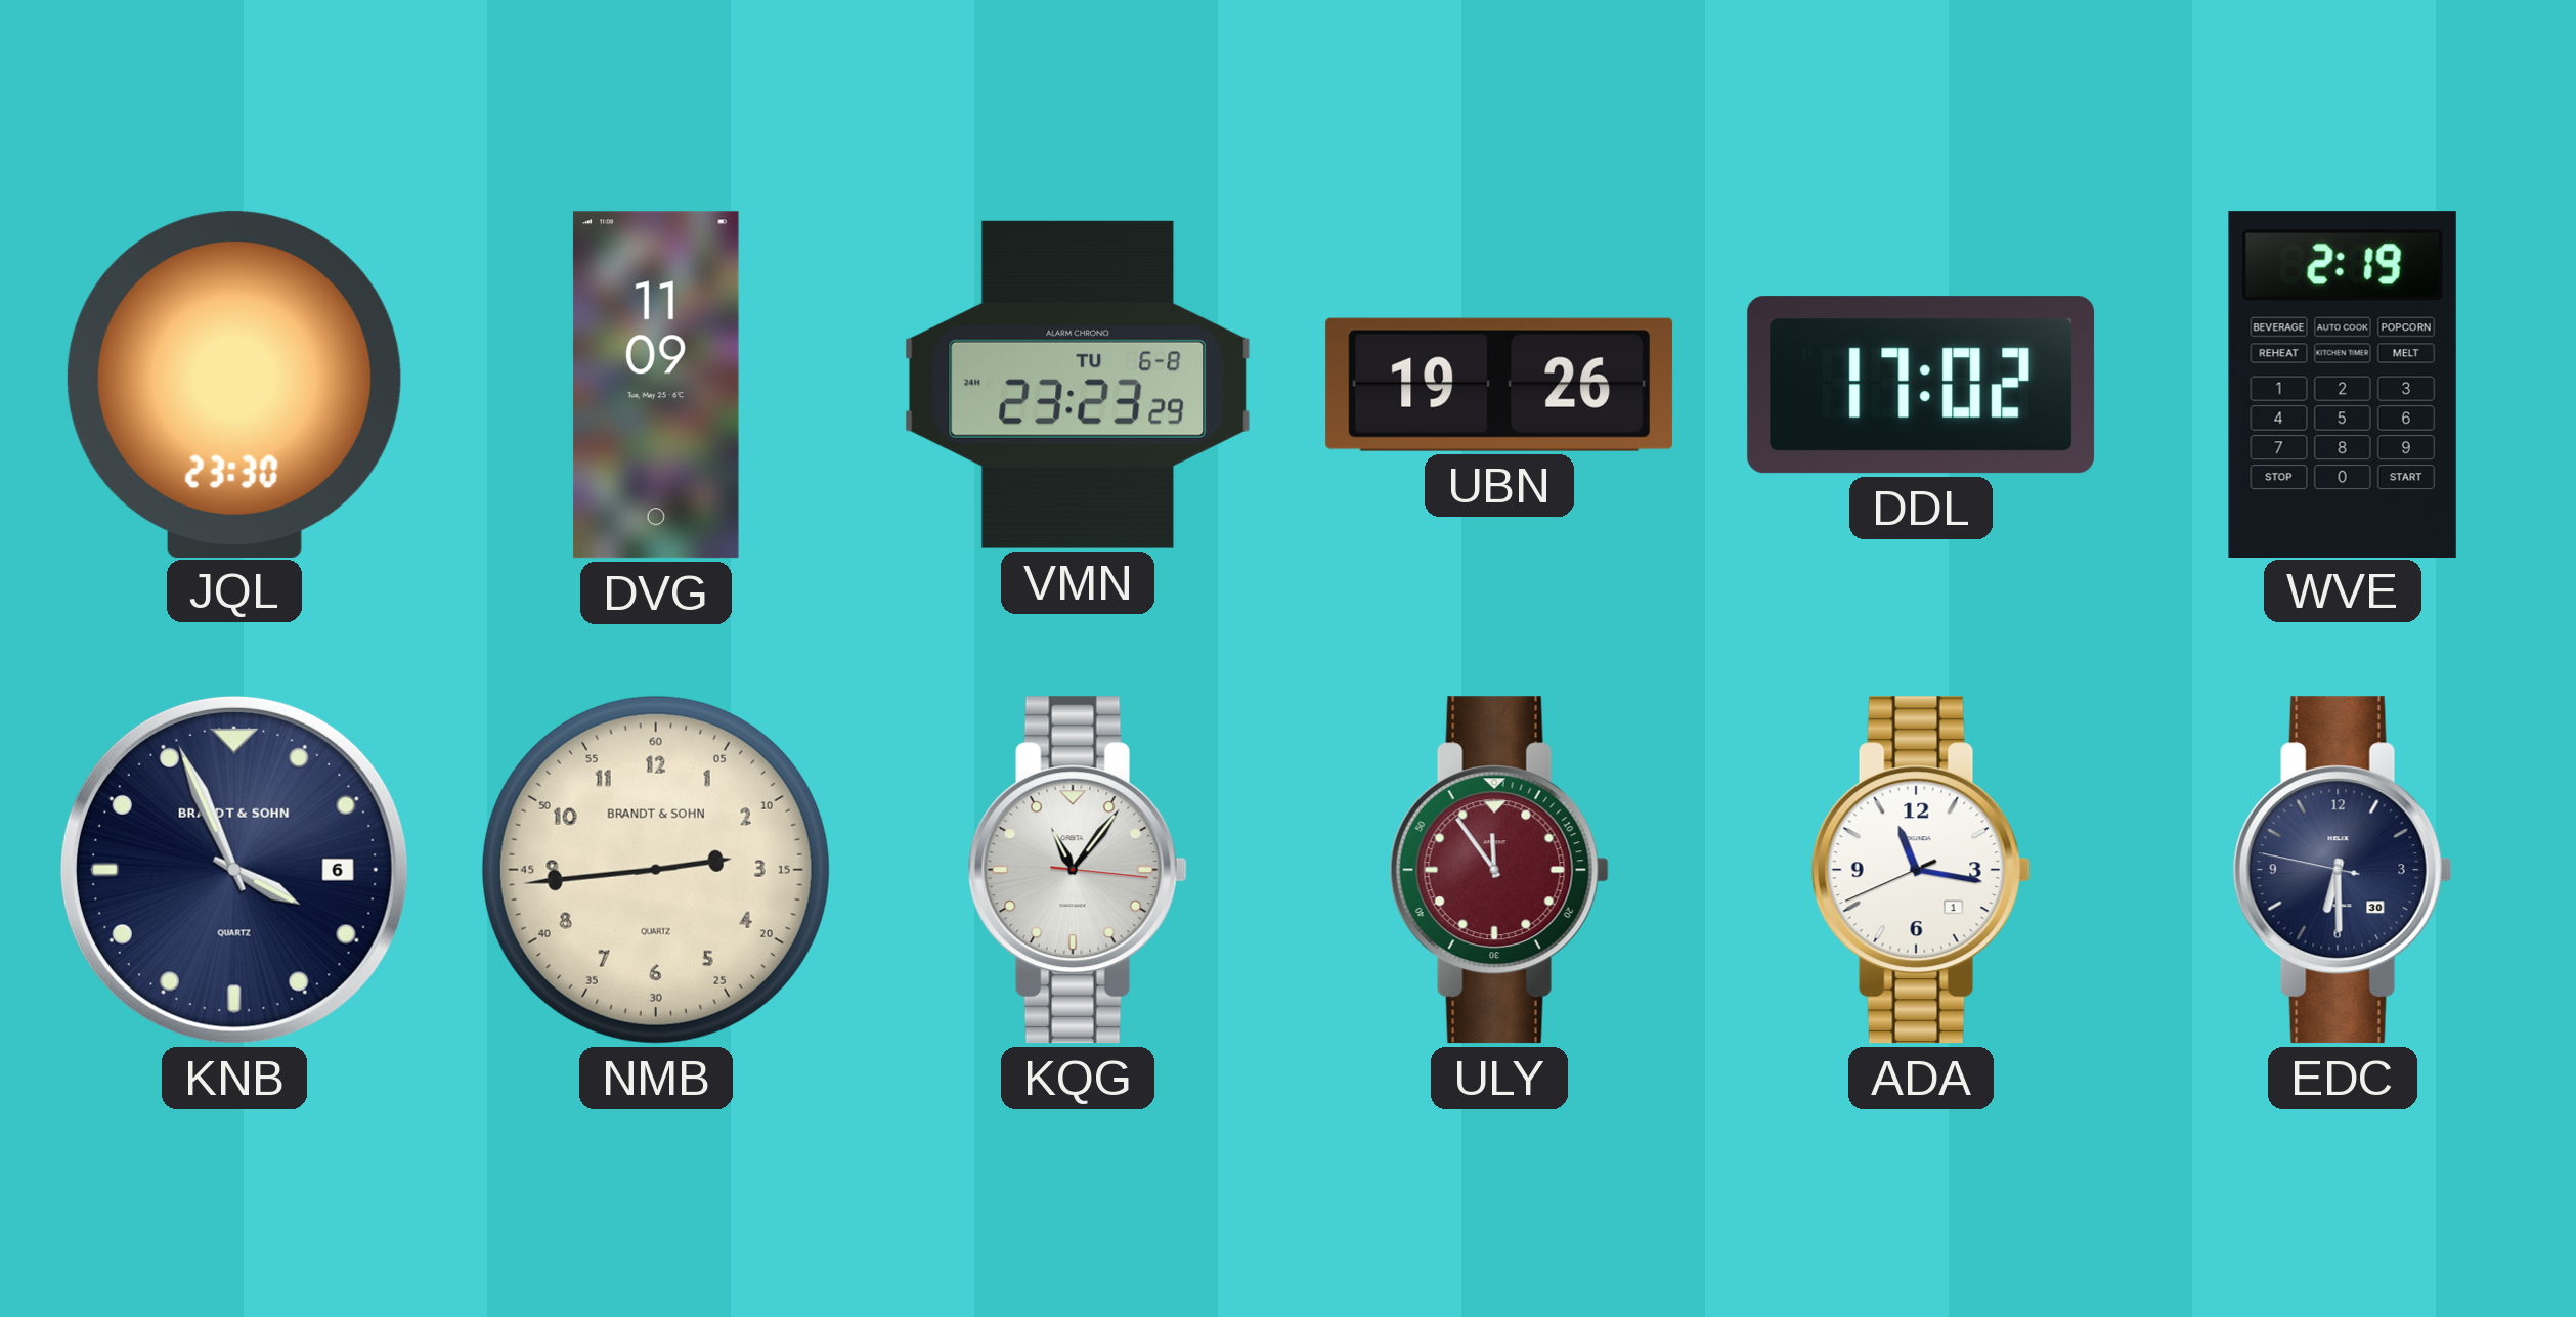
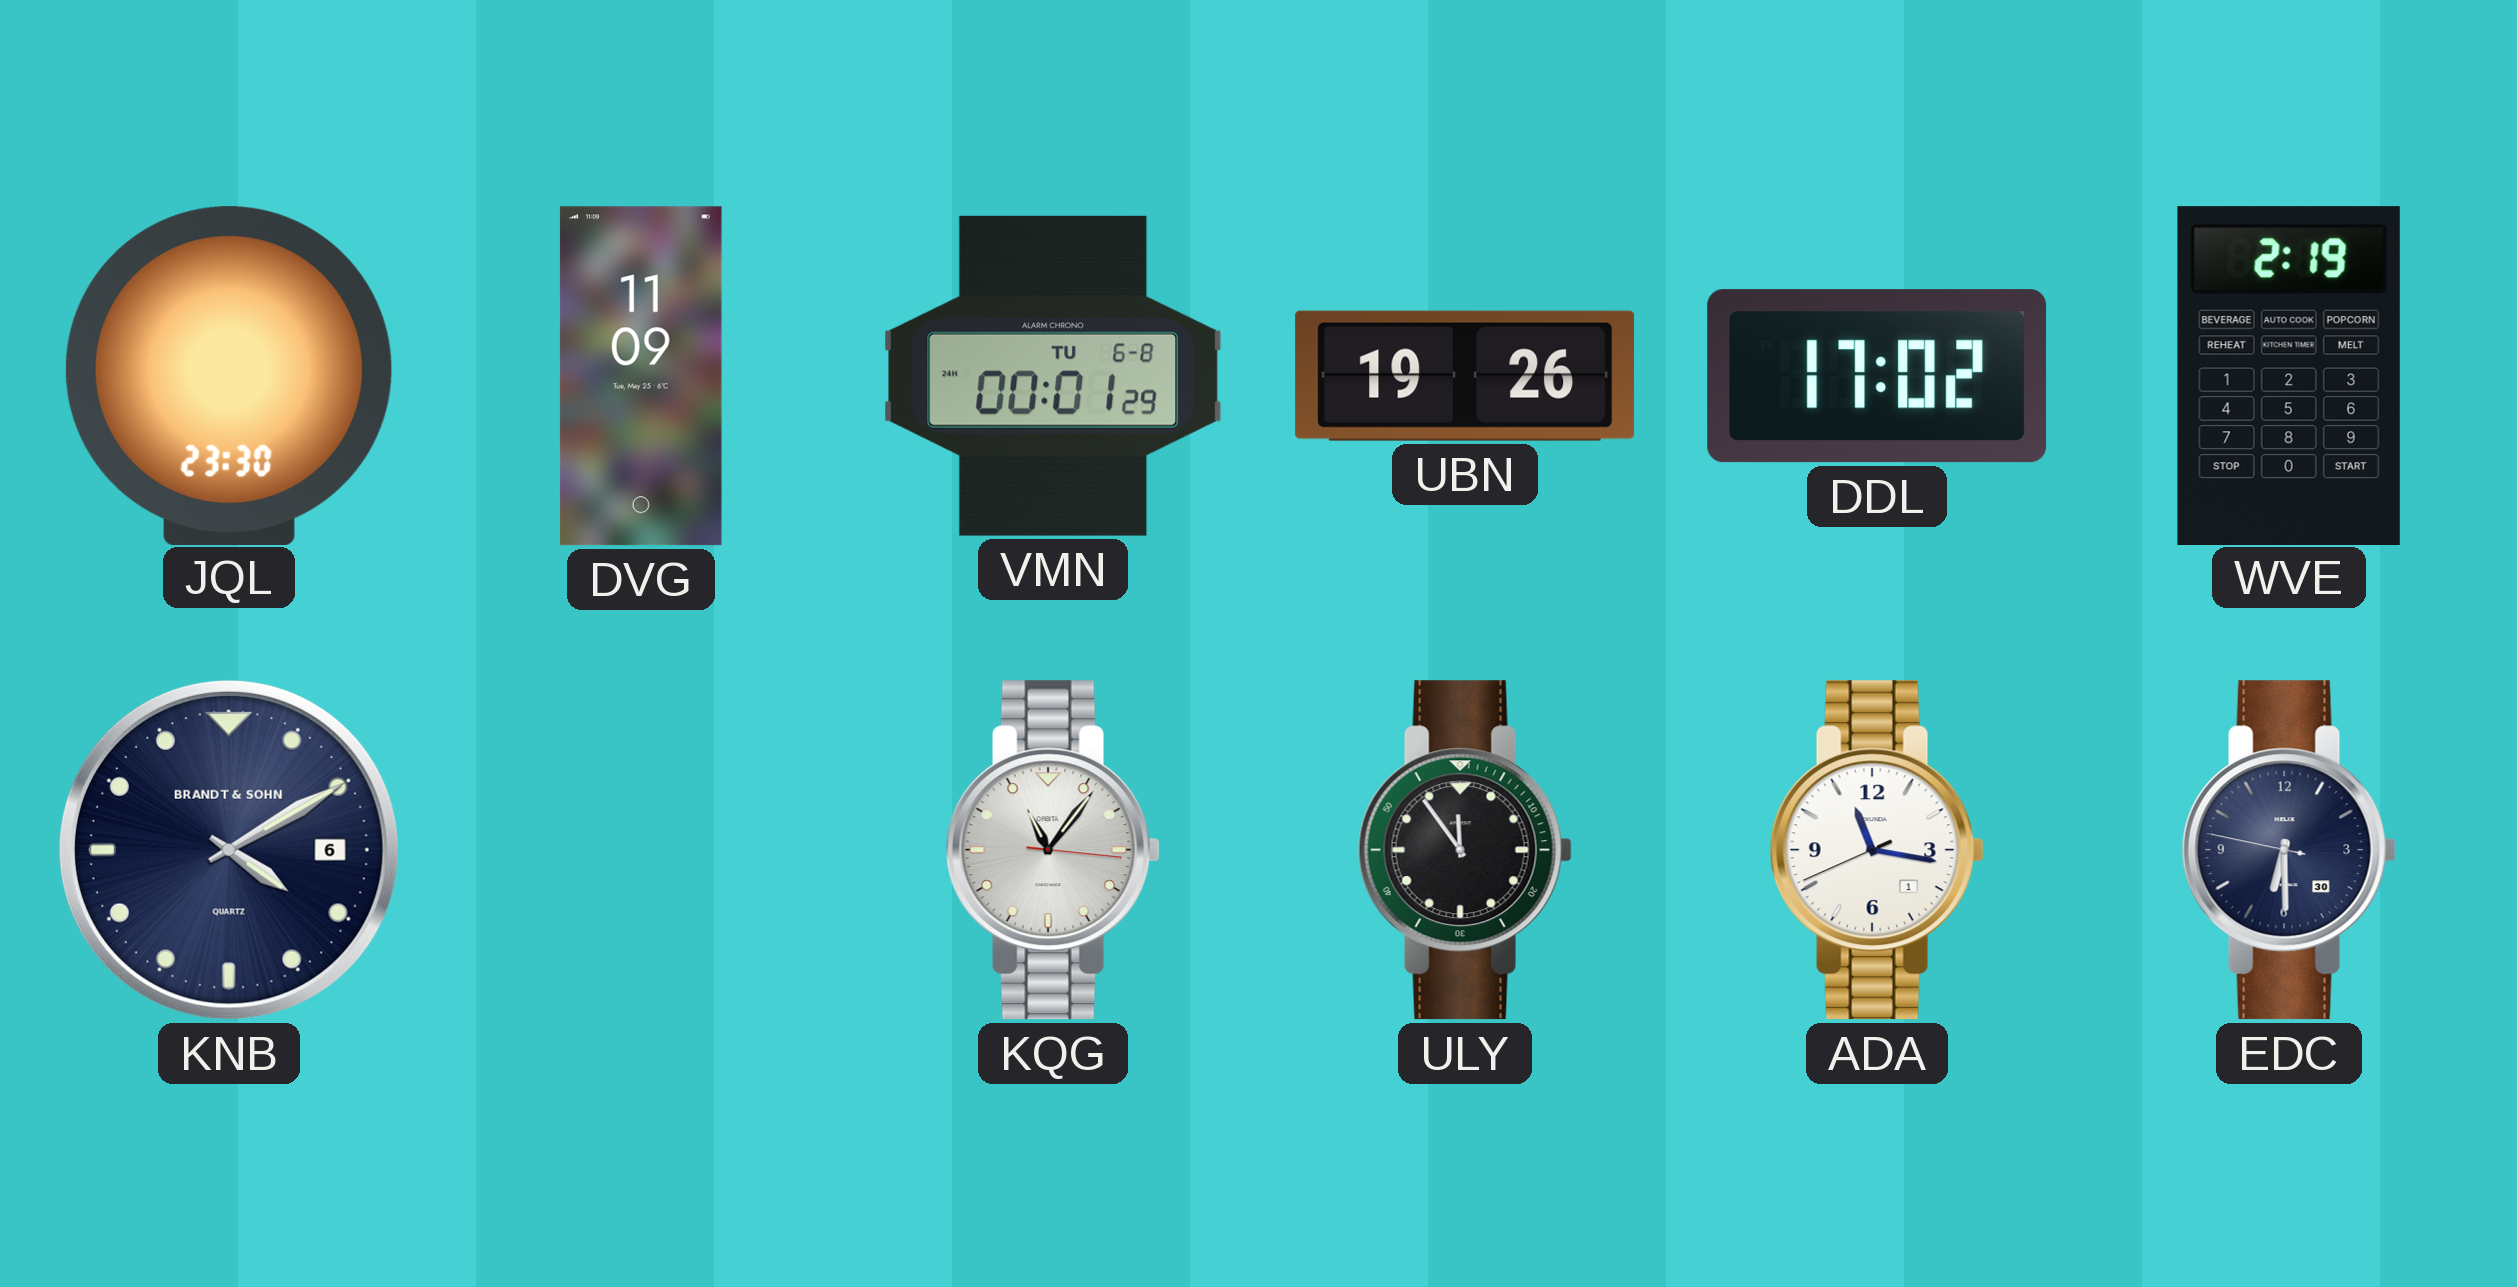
VMN: 23:23 -> 00:01
KNB: 3:56 -> 4:10
NMB: 2:44 -> none
ULY dial: burgundy -> black
